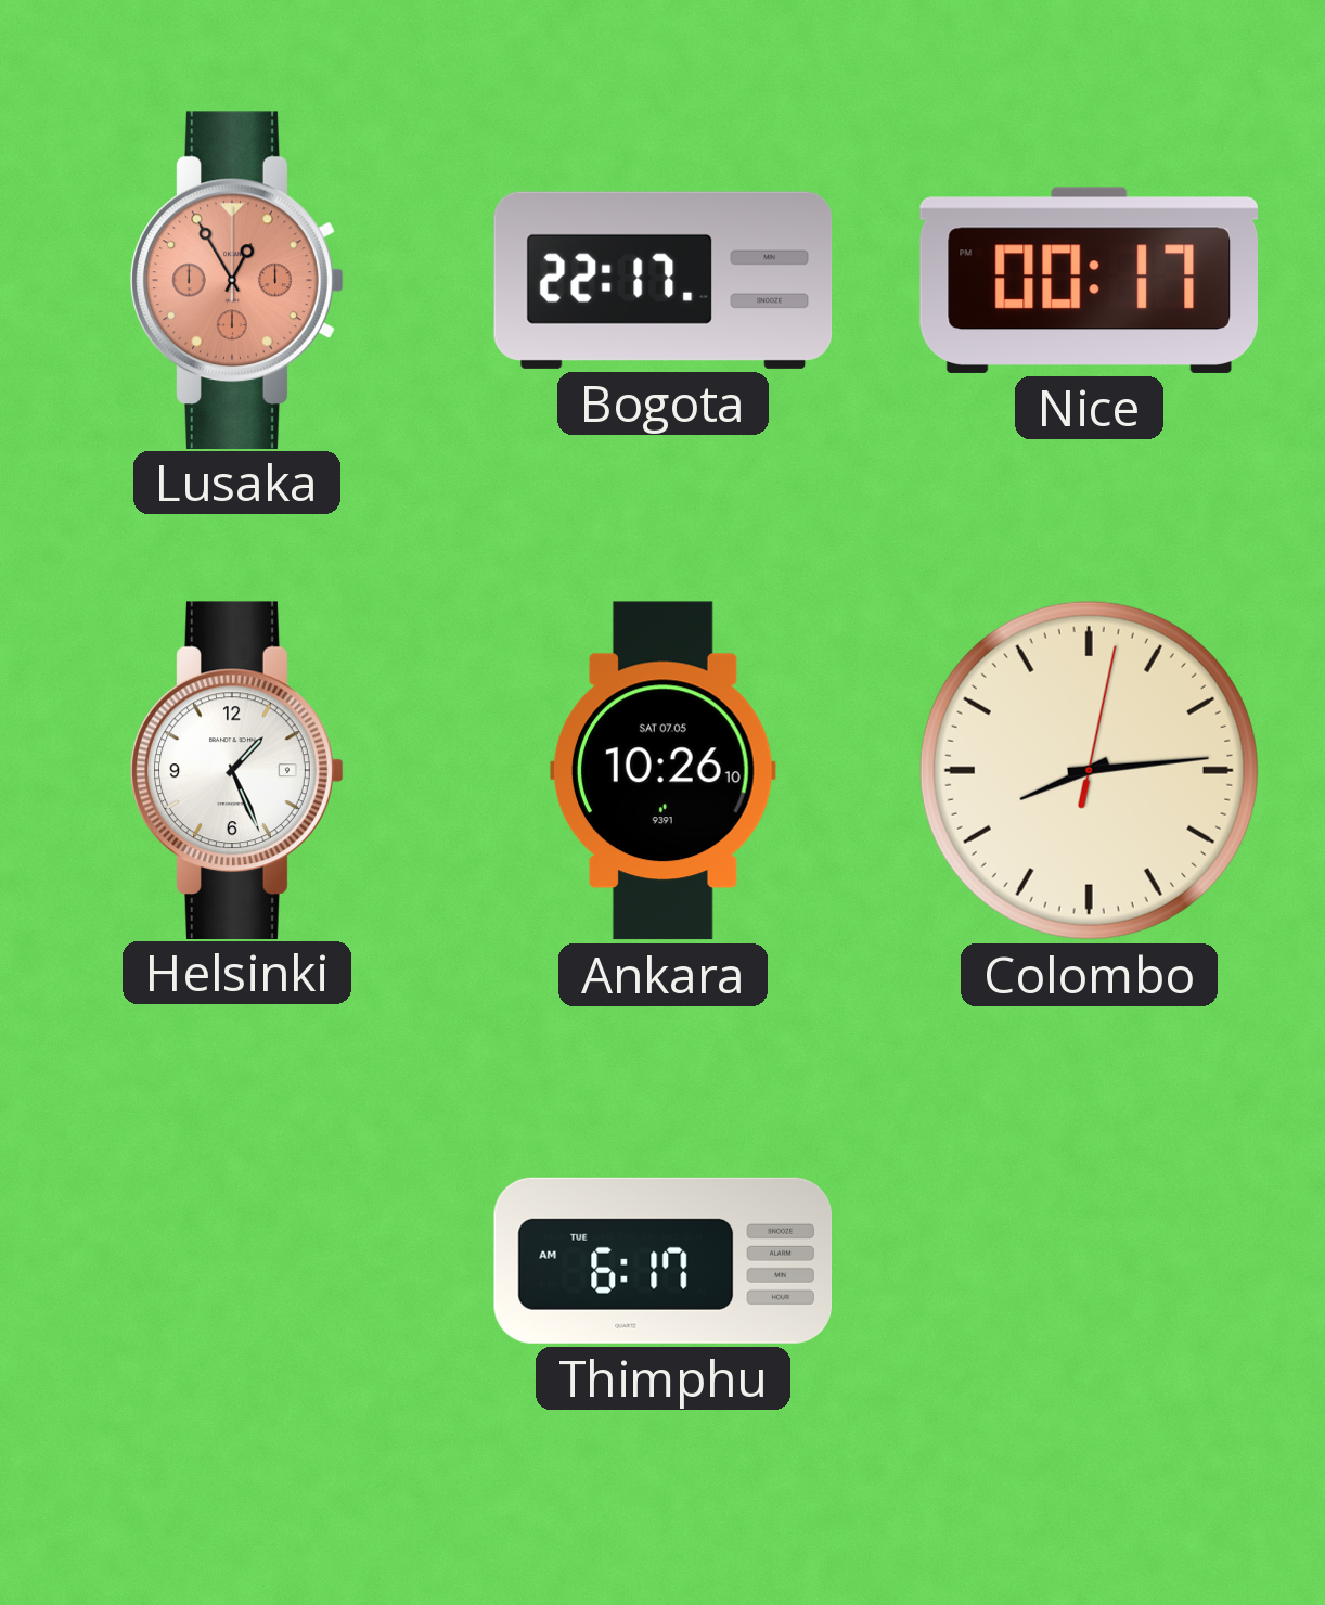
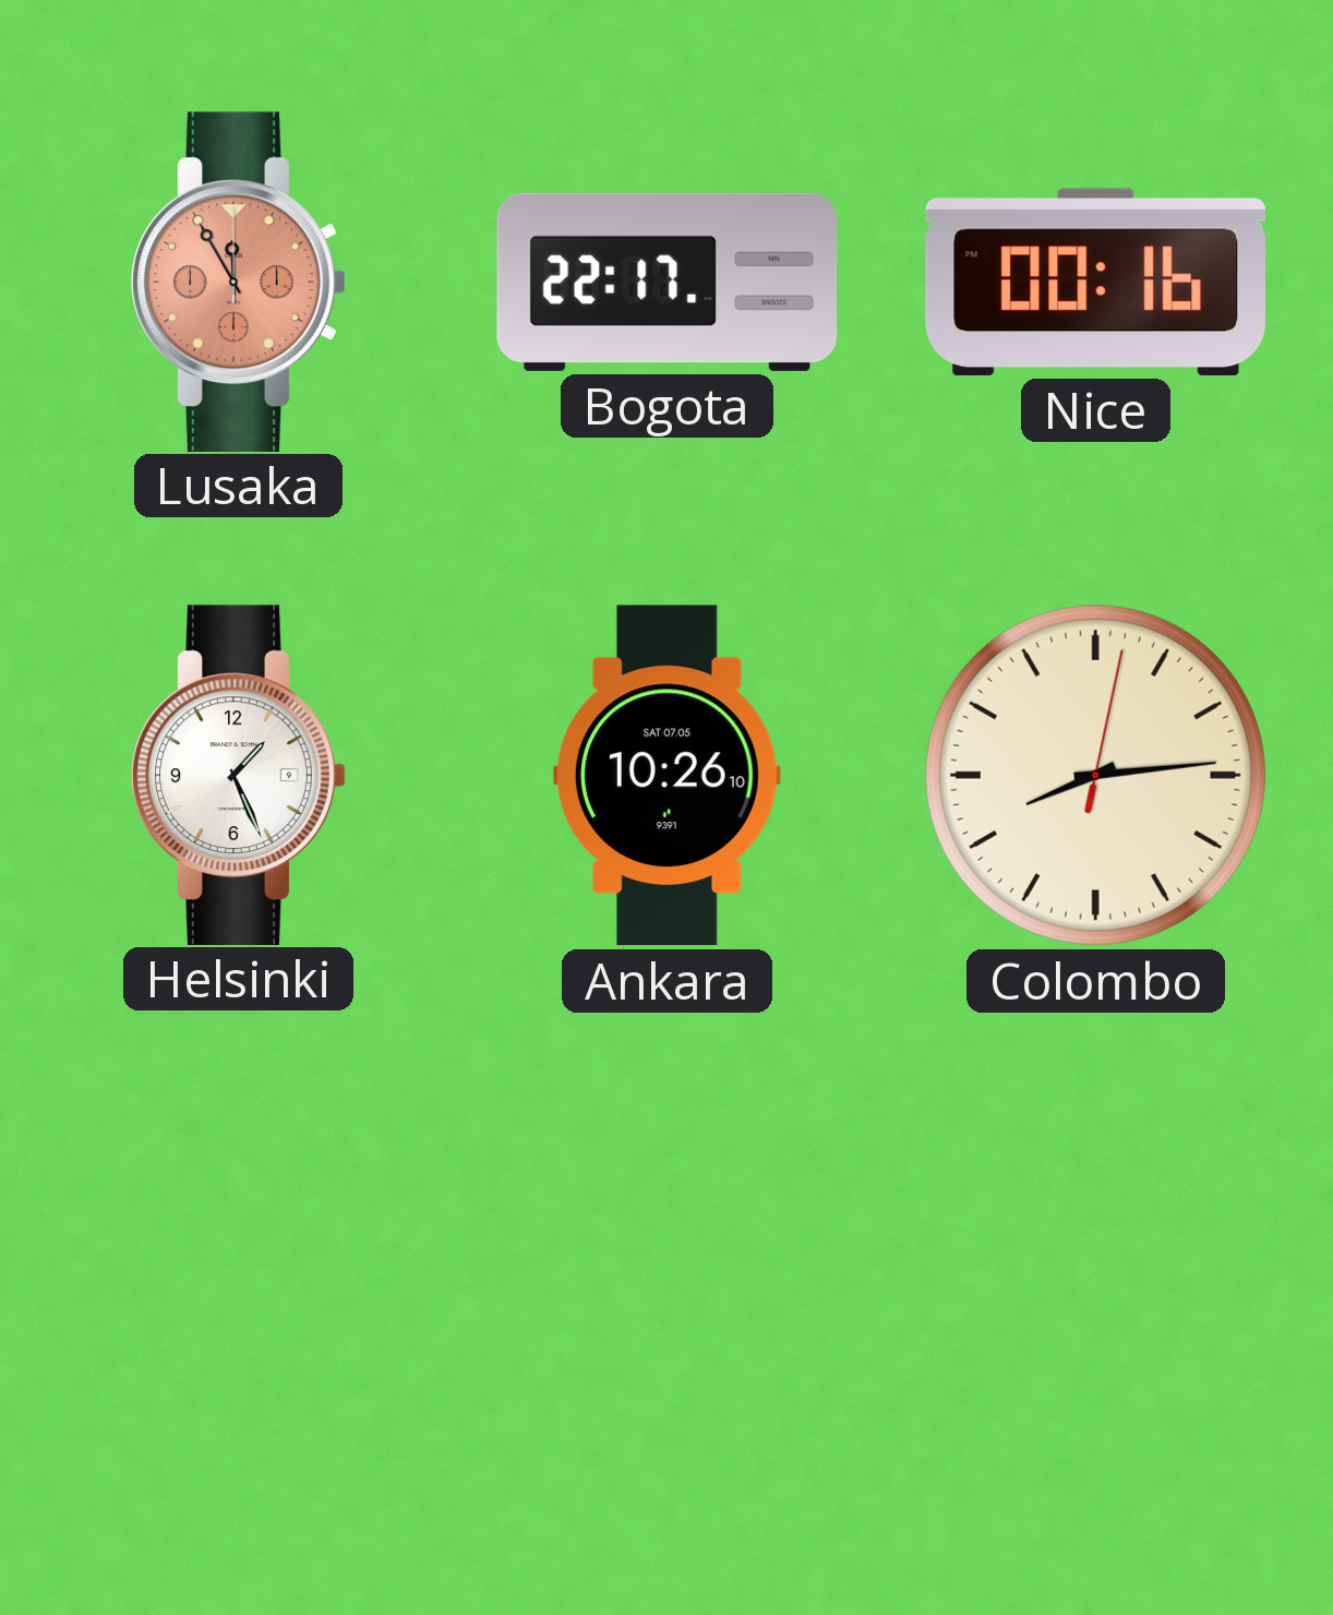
Lusaka: 12:55 -> 11:55
Nice: 00:17 -> 00:16
Thimphu: 6:17 -> none
